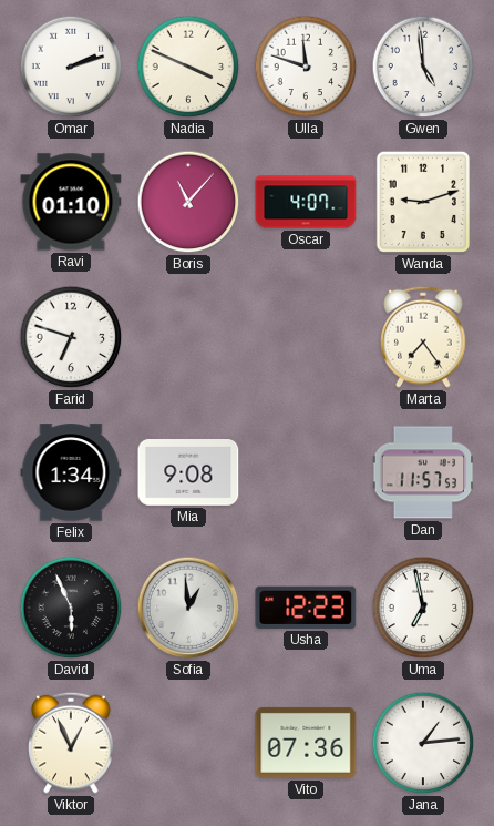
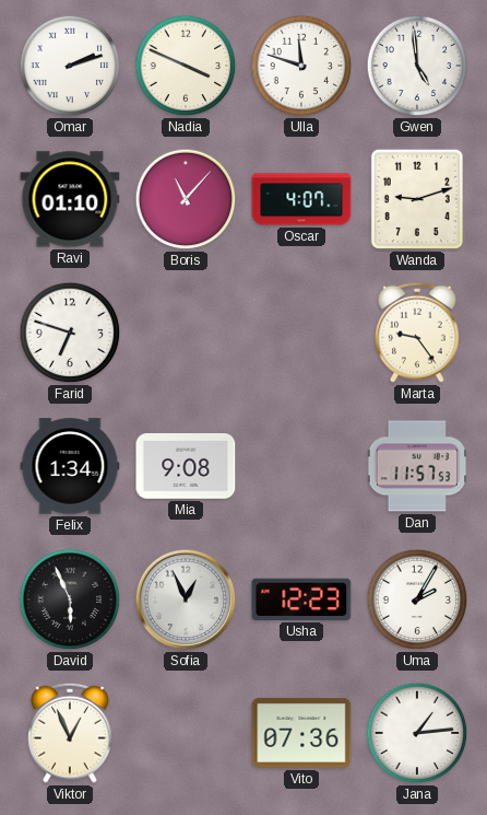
Marta: 7:24 -> 9:24
Sofia: 12:59 -> 12:56
Uma: 6:58 -> 2:05
